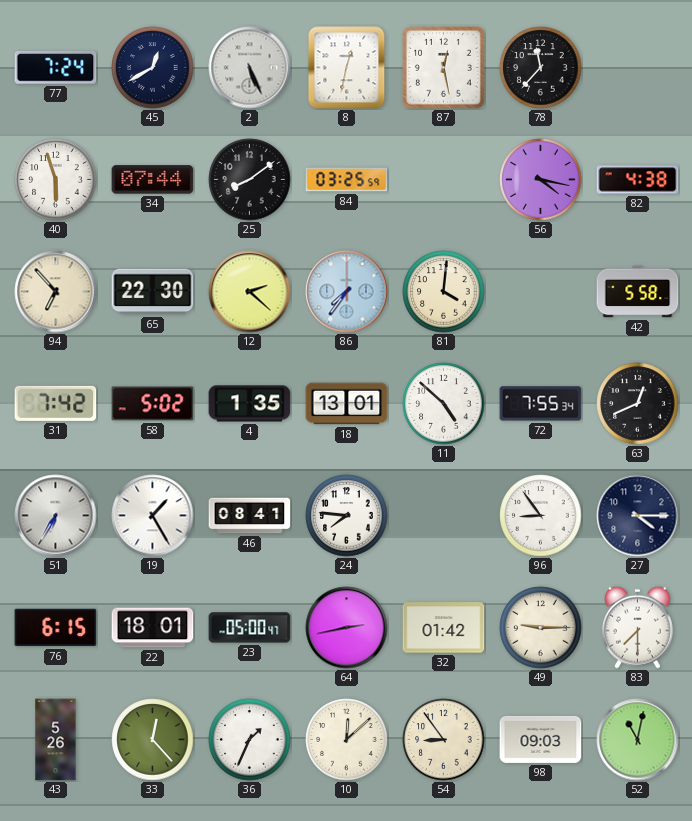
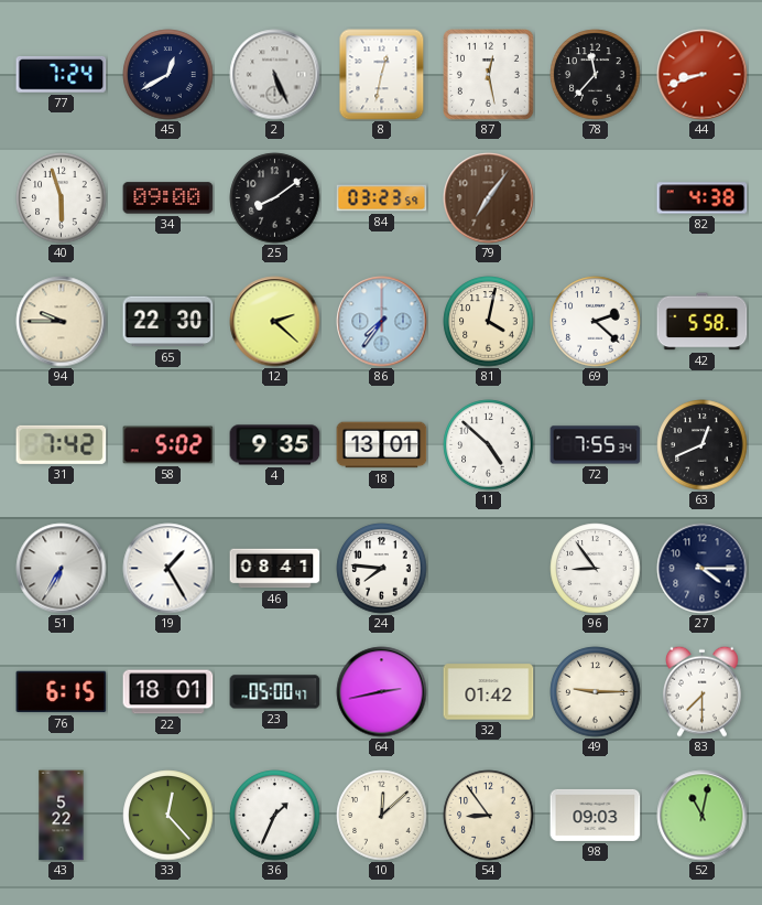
44: none -> 8:42
34: 07:44 -> 09:00
84: 03:25 -> 03:23
79: none -> 7:06
56: 4:17 -> none
94: 6:53 -> 9:45
81: 4:01 -> 4:02
69: none -> 2:22
4: 1:35 -> 9:35
43: 5:26 -> 5:22
